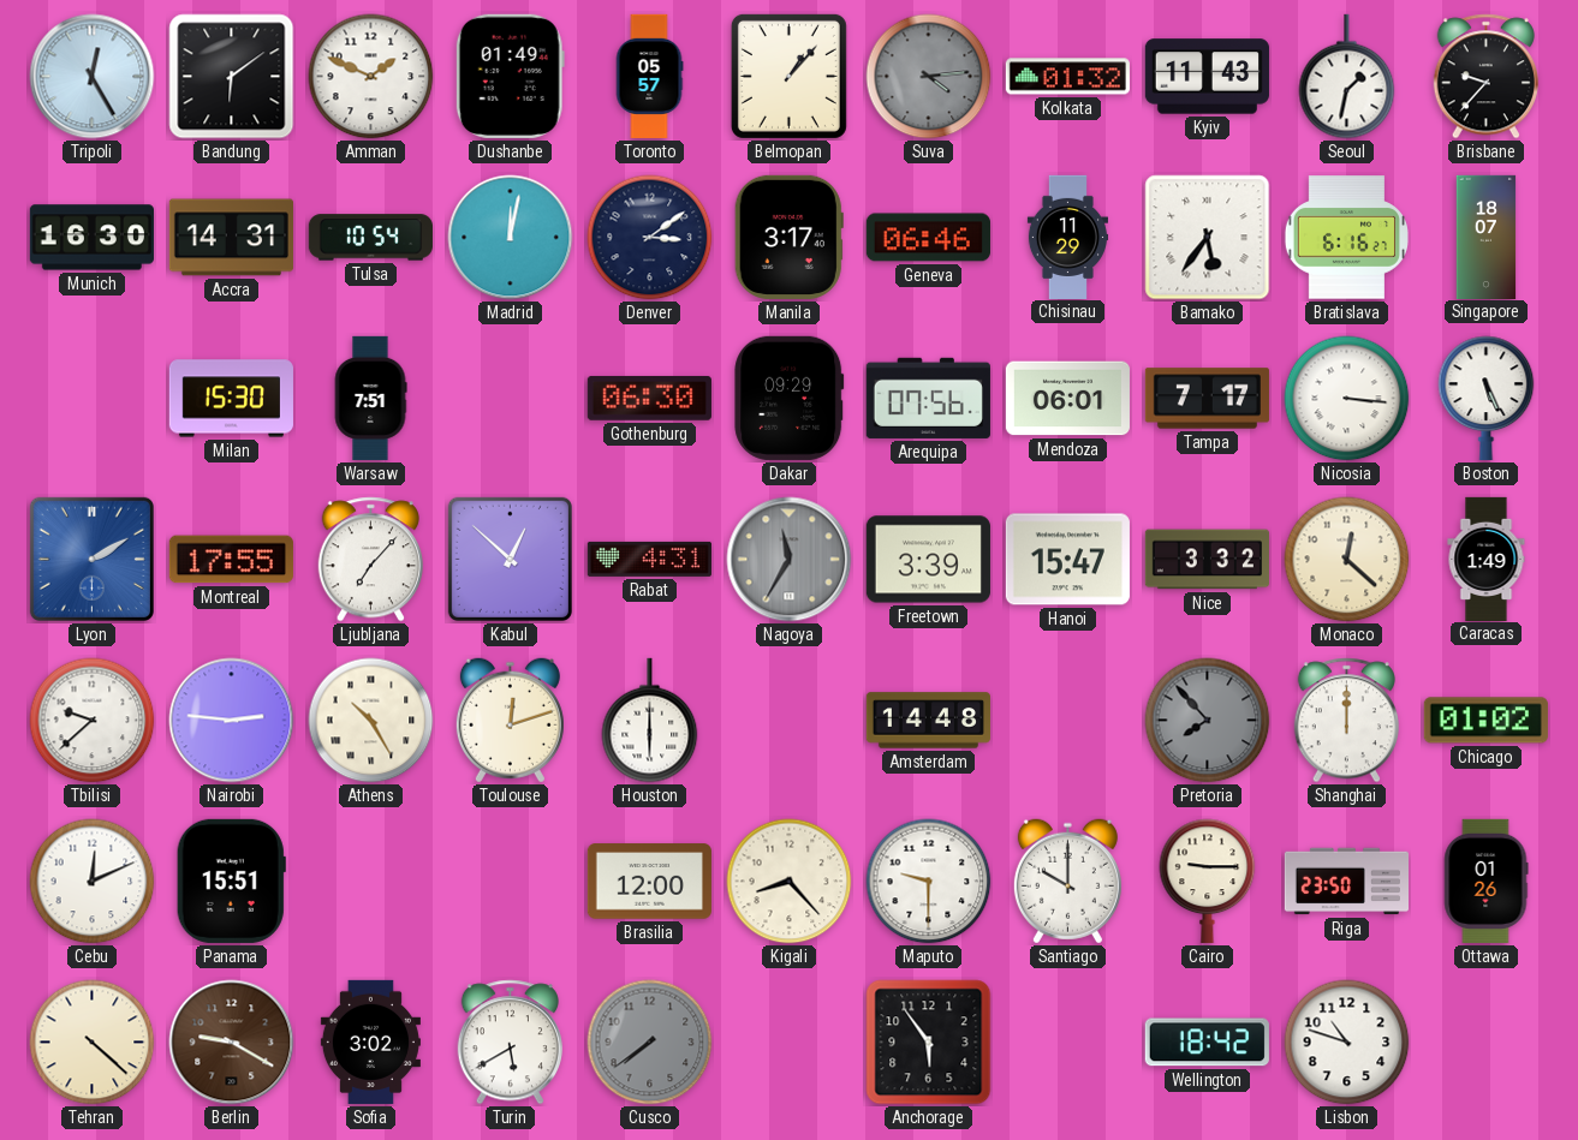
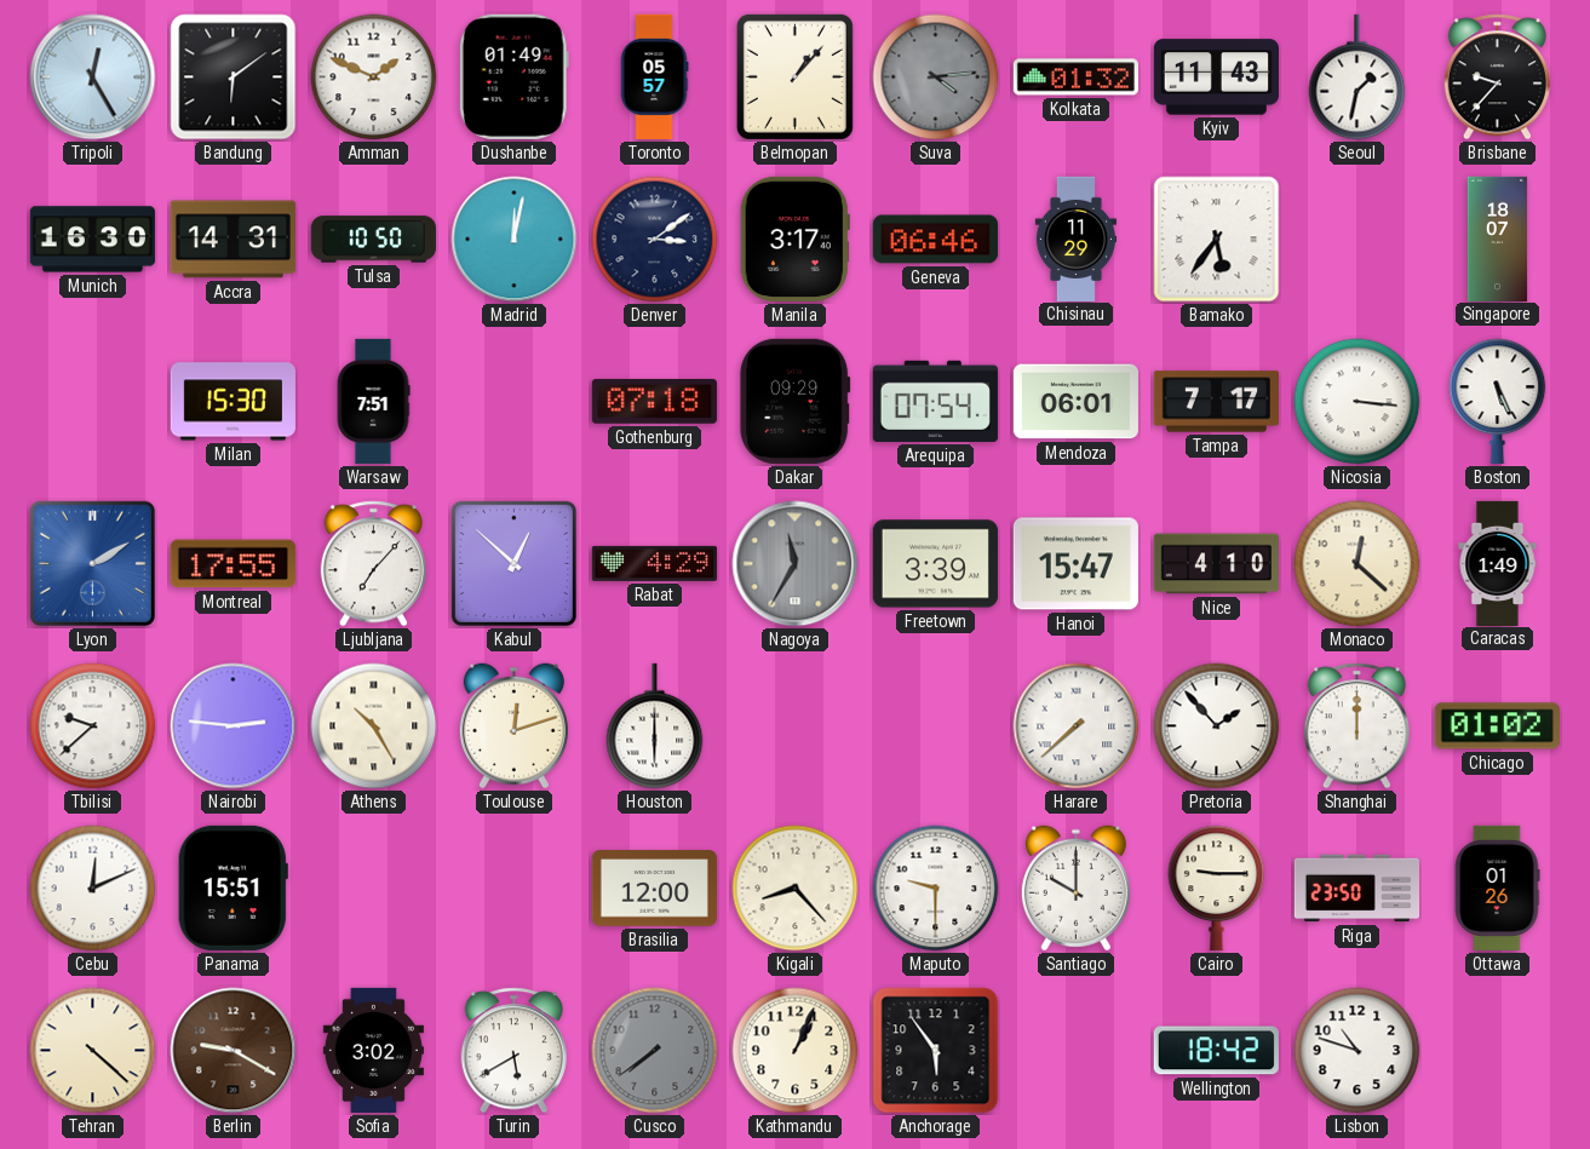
Tulsa: 10:54 -> 10:50
Bratislava: 6:16 -> none
Gothenburg: 06:30 -> 07:18
Arequipa: 07:56 -> 07:54
Rabat: 4:31 -> 4:29
Nice: 3:32 -> 4:10
Amsterdam: 14:48 -> none
Harare: none -> 7:38
Pretoria: 7:53 -> 1:53
Pretoria dial: grey -> white
Kathmandu: none -> 1:04
